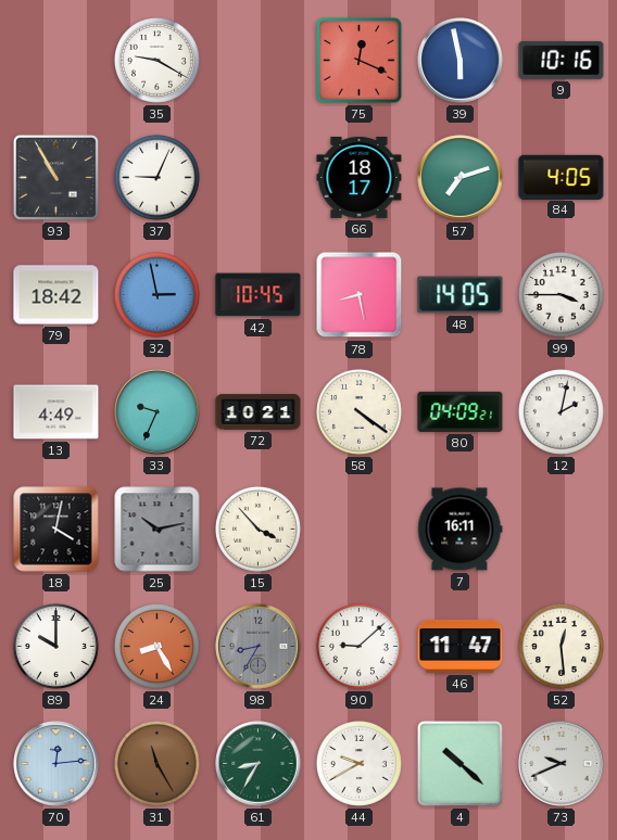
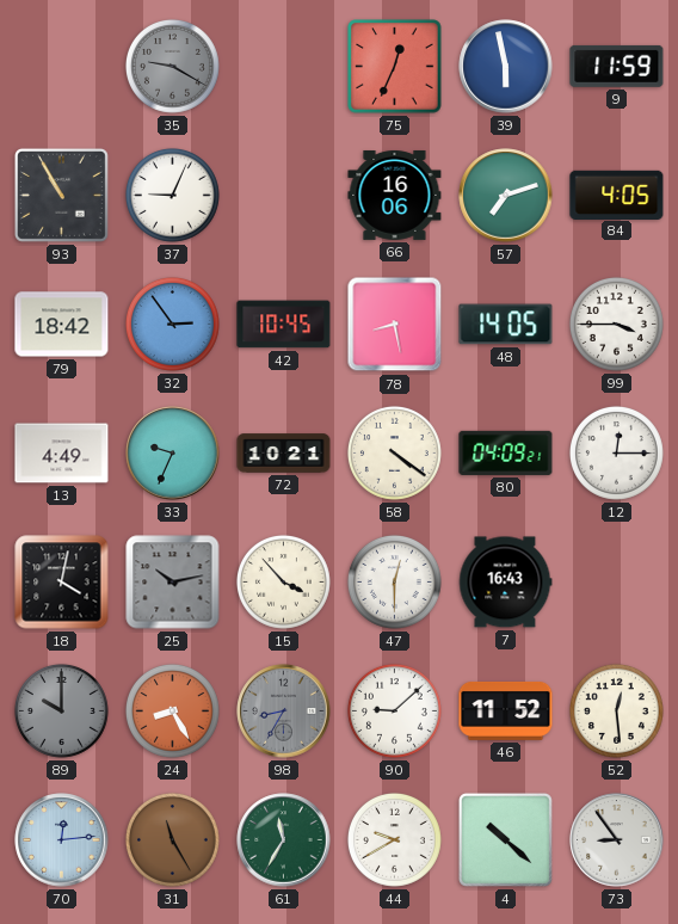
35 dial: white -> grey
75: 12:19 -> 12:34
9: 10:16 -> 11:59
66: 18:17 -> 16:06
32: 2:58 -> 2:54
12: 2:02 -> 12:15
47: none -> 12:30
7: 16:11 -> 16:43
89 dial: white -> grey
46: 11:47 -> 11:52
61: 8:35 -> 11:35
73: 9:41 -> 8:54
